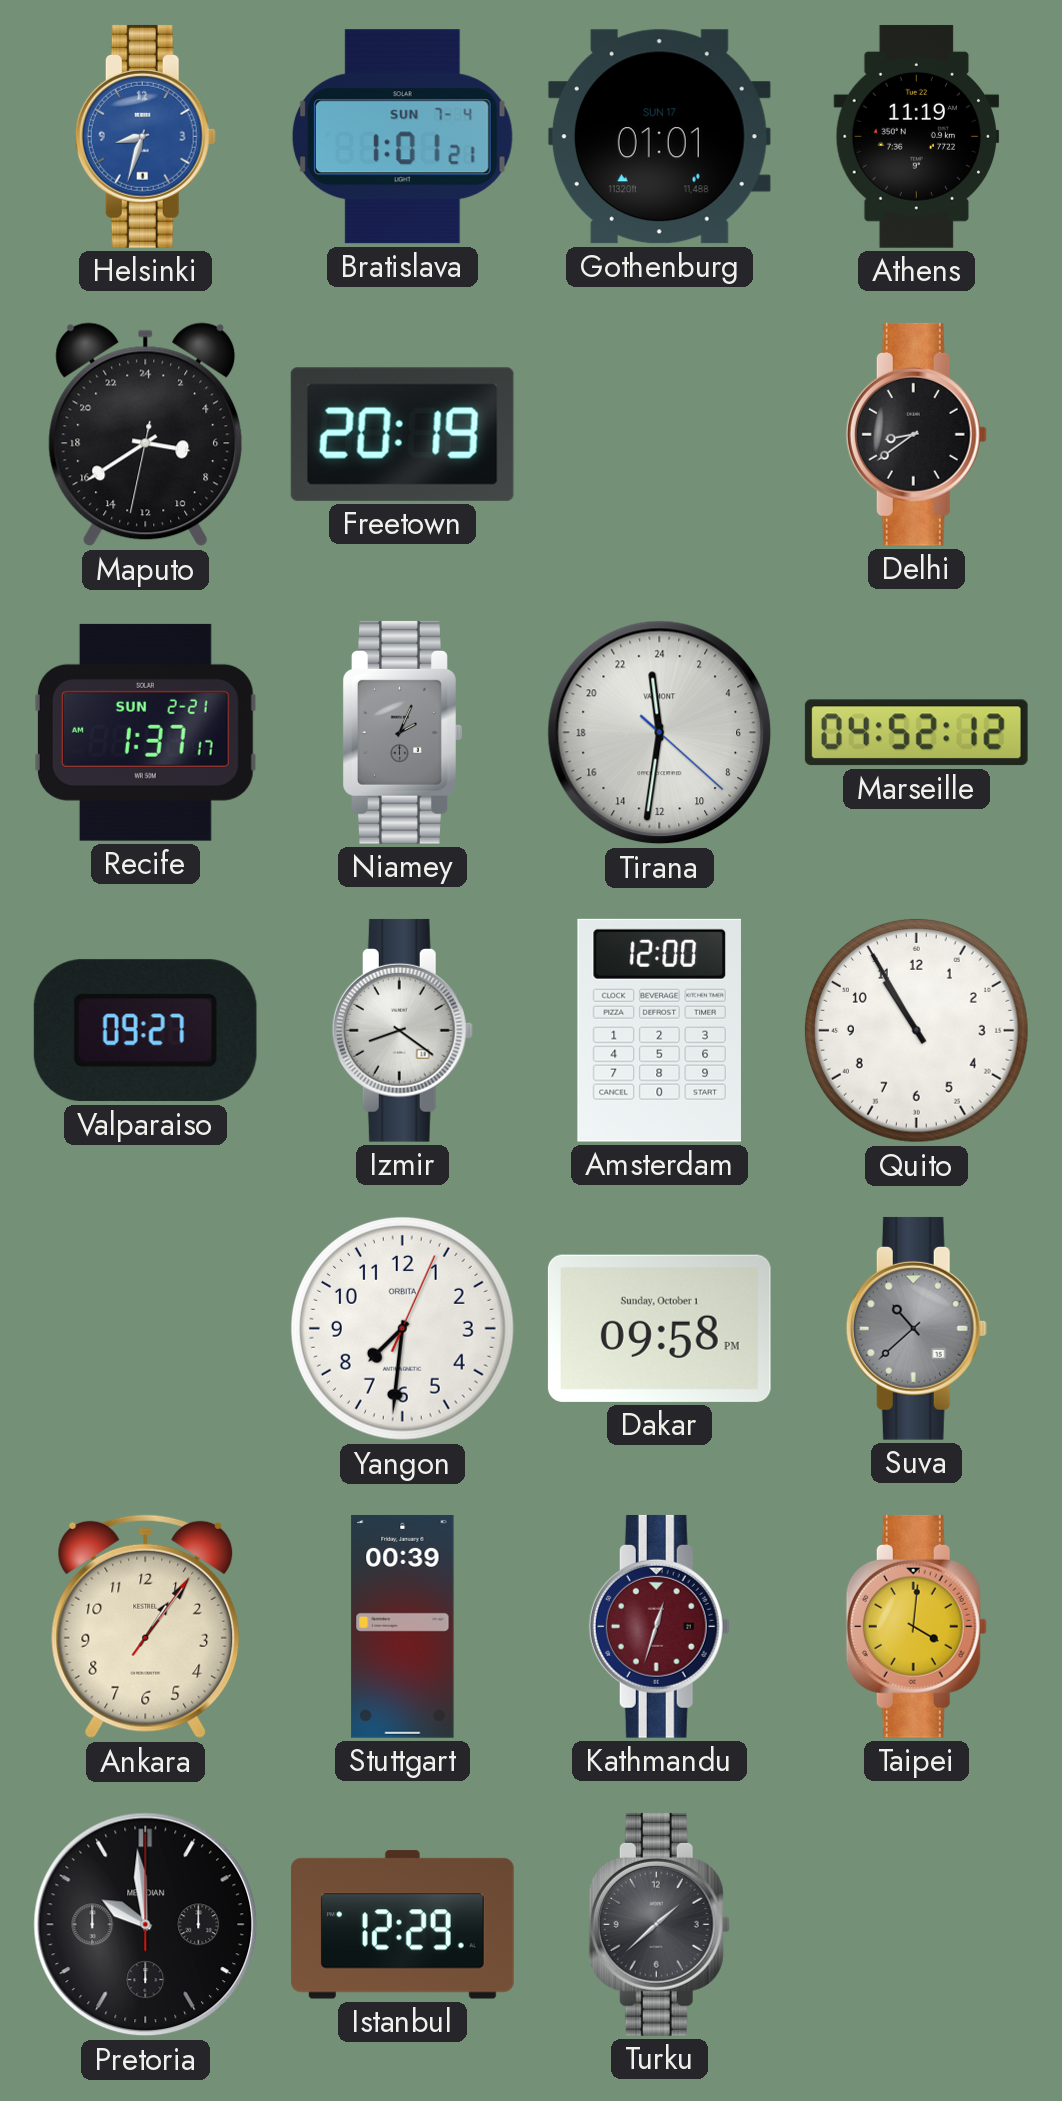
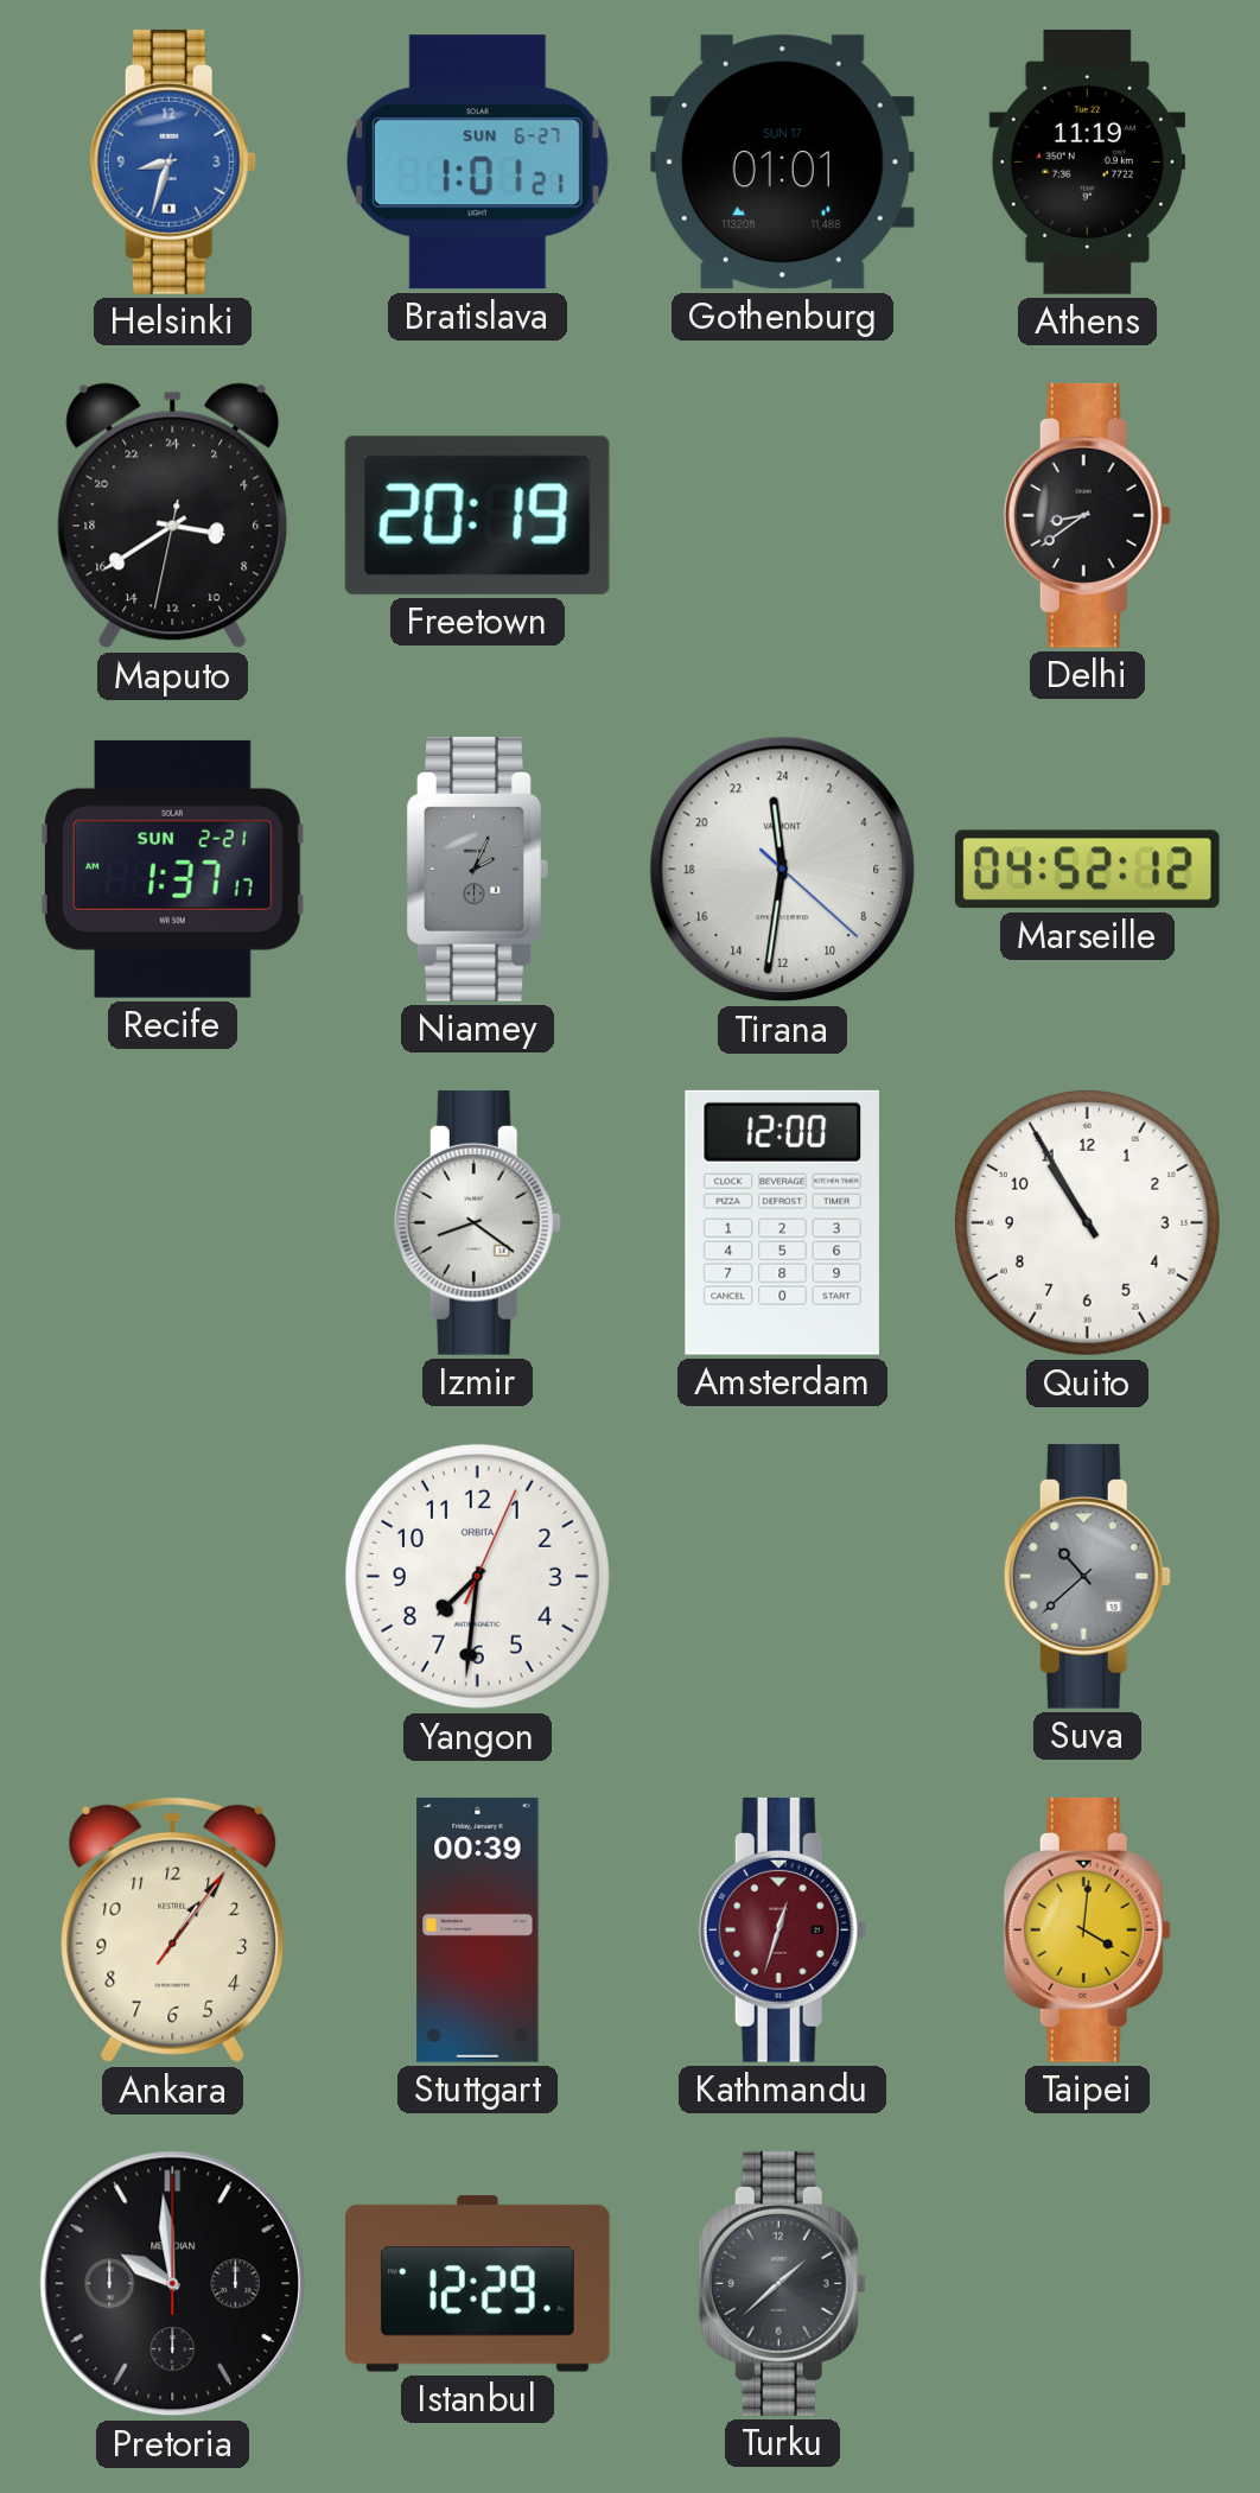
Bratislava date: SUN 7-4 -> SUN 6-27
Valparaiso: 09:27 -> none
Dakar: 09:58 -> none
